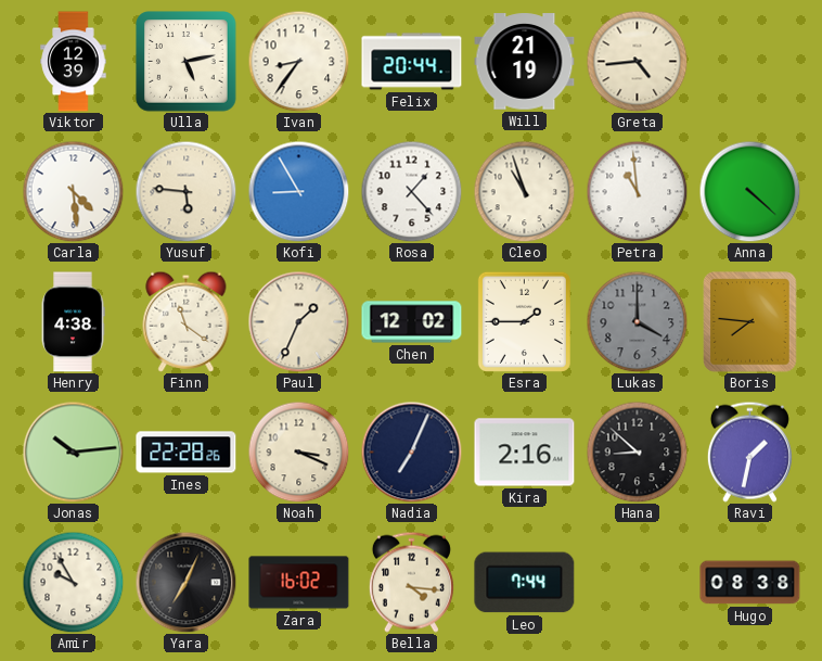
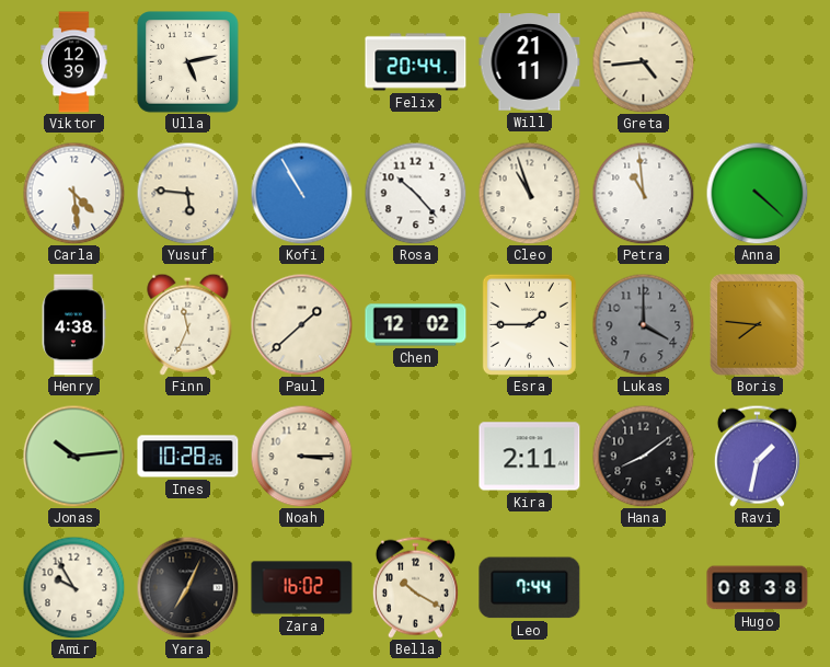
Ivan: 8:36 -> none
Will: 21:19 -> 21:11
Kofi: 8:55 -> 10:55
Rosa: 1:23 -> 10:23
Finn: 11:21 -> 11:34
Paul: 1:34 -> 1:38
Ines: 22:28 -> 10:28
Noah: 3:19 -> 3:15
Nadia: 7:04 -> none
Kira: 2:16 -> 2:11
Hana: 8:52 -> 8:09
Bella: 4:16 -> 10:20
